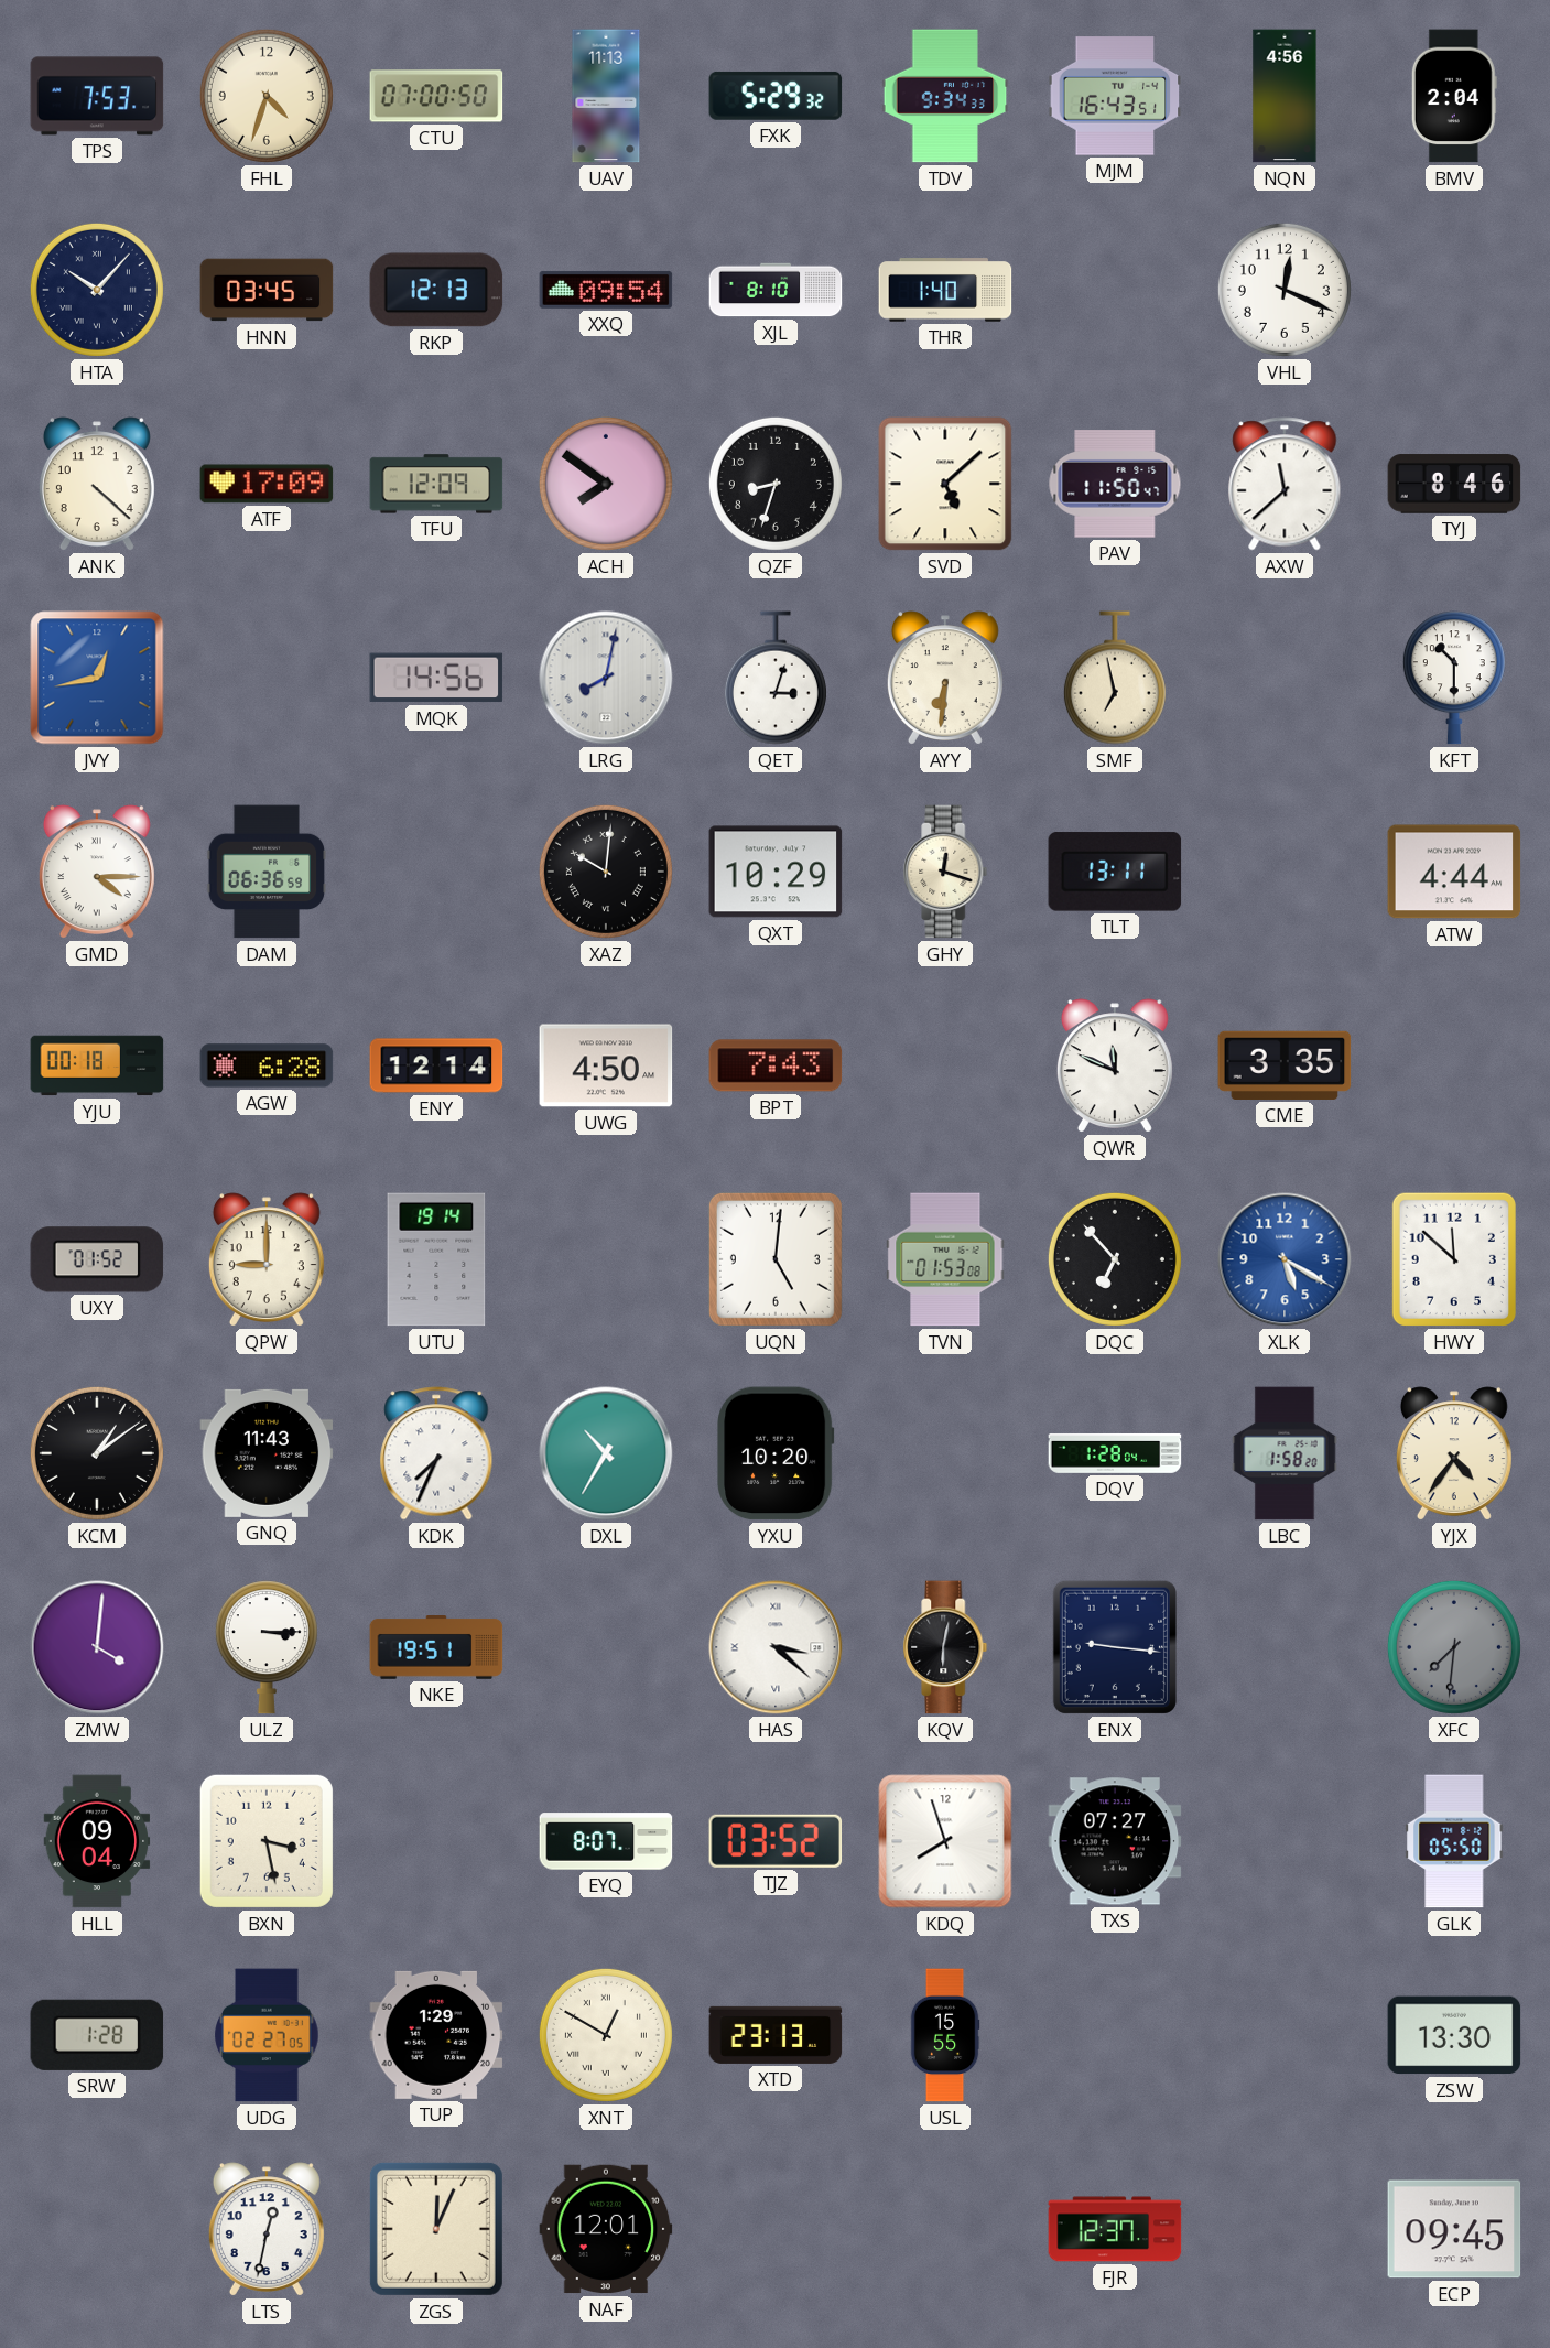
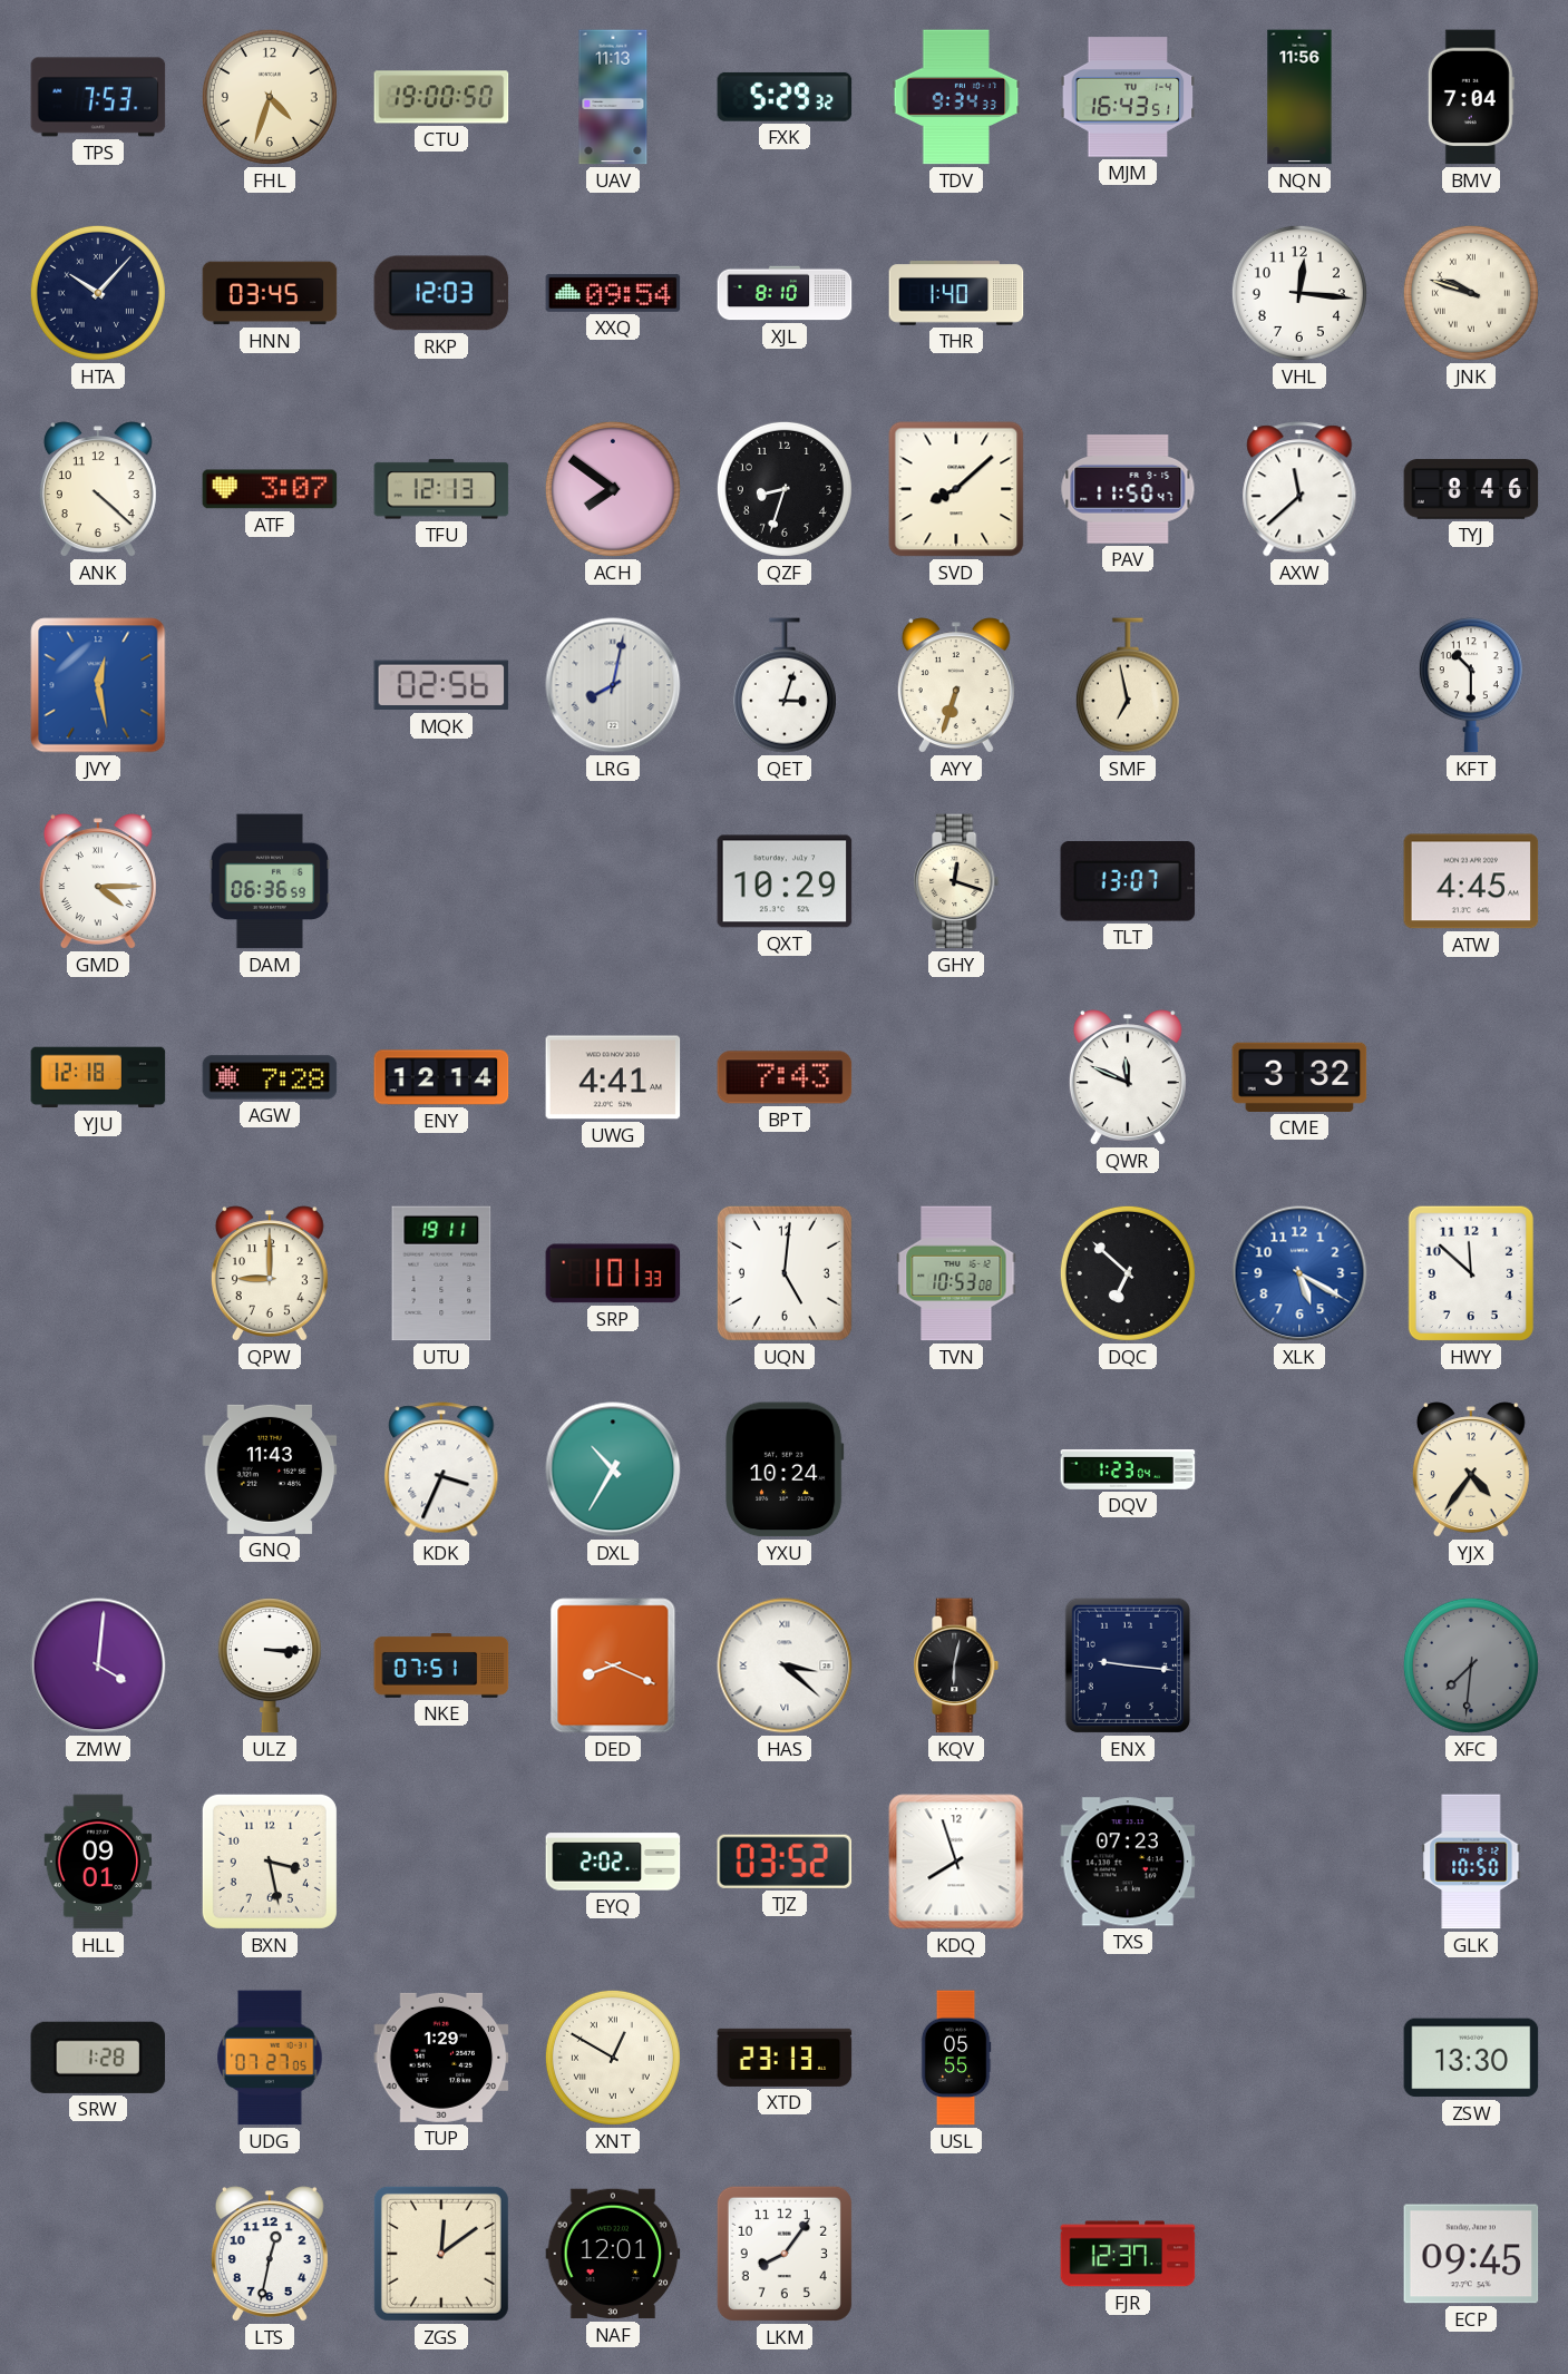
CTU: 07:00 -> 19:00
NQN: 4:56 -> 11:56
BMV: 2:04 -> 7:04
RKP: 12:13 -> 12:03
VHL: 12:19 -> 12:16
JNK: none -> 9:48
ATF: 17:09 -> 3:07
TFU: 12:09 -> 12:13
SVD: 5:08 -> 8:08
JVY: 12:43 -> 12:28
MQK: 14:56 -> 02:56
AYY: 6:31 -> 6:33
XAZ: 10:01 -> none
TLT: 13:11 -> 13:07
ATW: 4:44 -> 4:45
YJU: 00:18 -> 12:18
AGW: 6:28 -> 7:28
UWG: 4:50 -> 4:41
CME: 3:35 -> 3:32
UXY: 01:52 -> none
UTU: 19:14 -> 19:11
SRP: none -> 1:01
TVN: 01:53 -> 10:53
DQC: 6:53 -> 6:52
KCM: 1:09 -> none
KDK: 7:34 -> 3:34
YXU: 10:20 -> 10:24
DQV: 1:28 -> 1:23
LBC: 1:58 -> none
NKE: 19:51 -> 07:51
DED: none -> 8:19
HLL: 09:04 -> 09:01
EYQ: 8:07 -> 2:02
TXS: 07:27 -> 07:23
GLK: 05:50 -> 10:50
UDG: 02:27 -> 07:27
USL: 15:55 -> 05:55
ZGS: 12:04 -> 12:09
LKM: none -> 8:06
